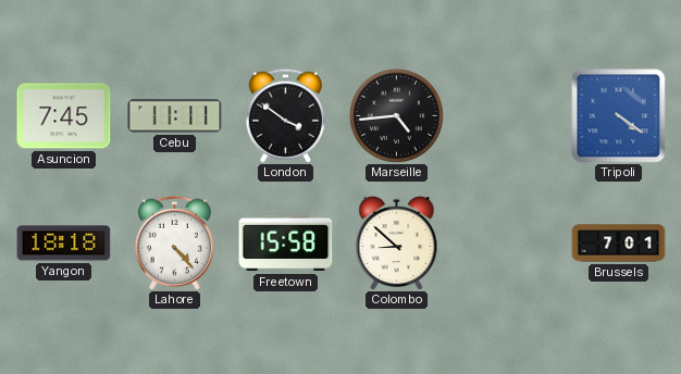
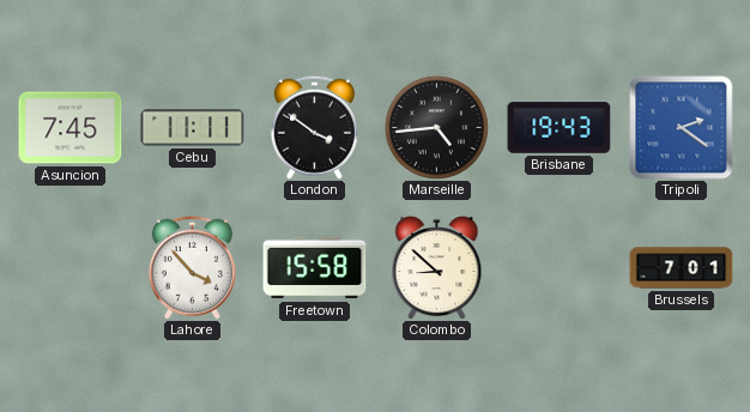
Brisbane: none -> 19:43
Tripoli: 4:21 -> 2:21
Yangon: 18:18 -> none
Lahore: 4:23 -> 3:53
